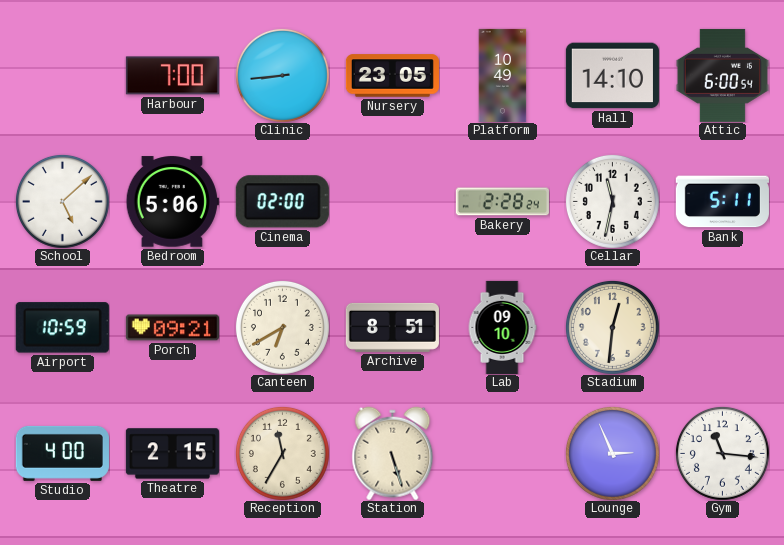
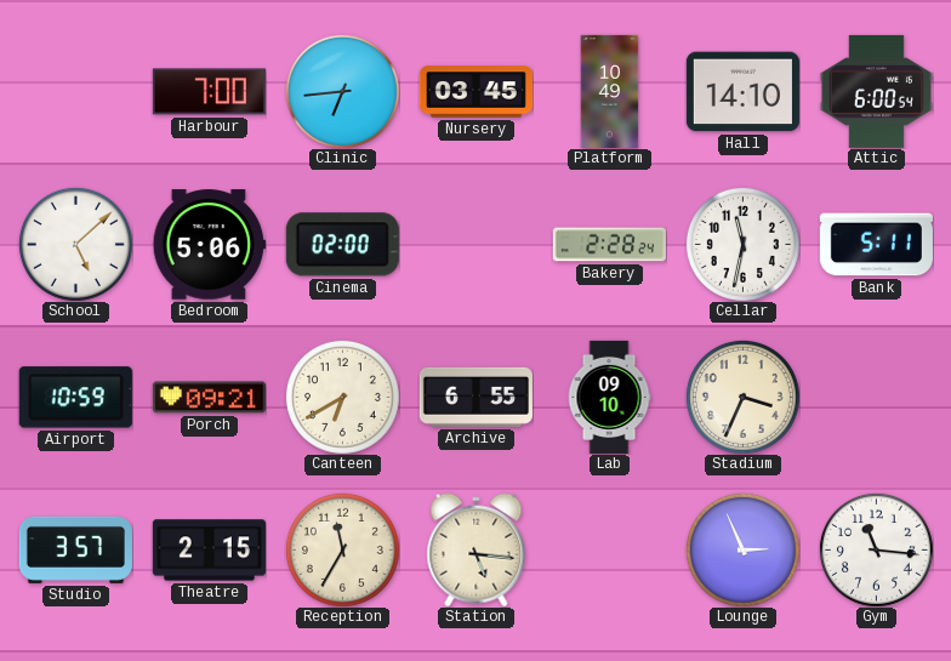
Clinic: 8:44 -> 6:44
Nursery: 23:05 -> 03:45
Archive: 8:51 -> 6:55
Stadium: 12:31 -> 3:34
Studio: 4:00 -> 3:57
Station: 5:27 -> 5:16
